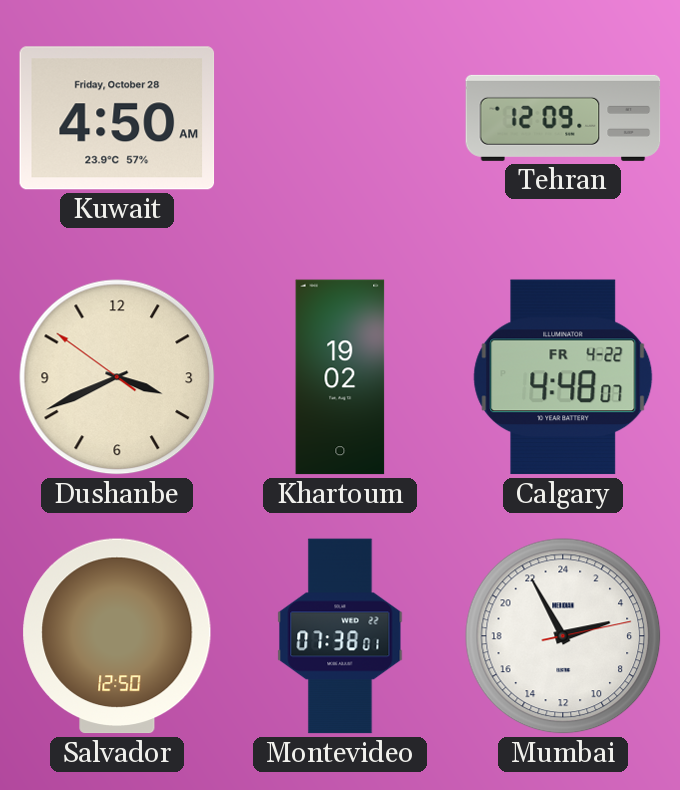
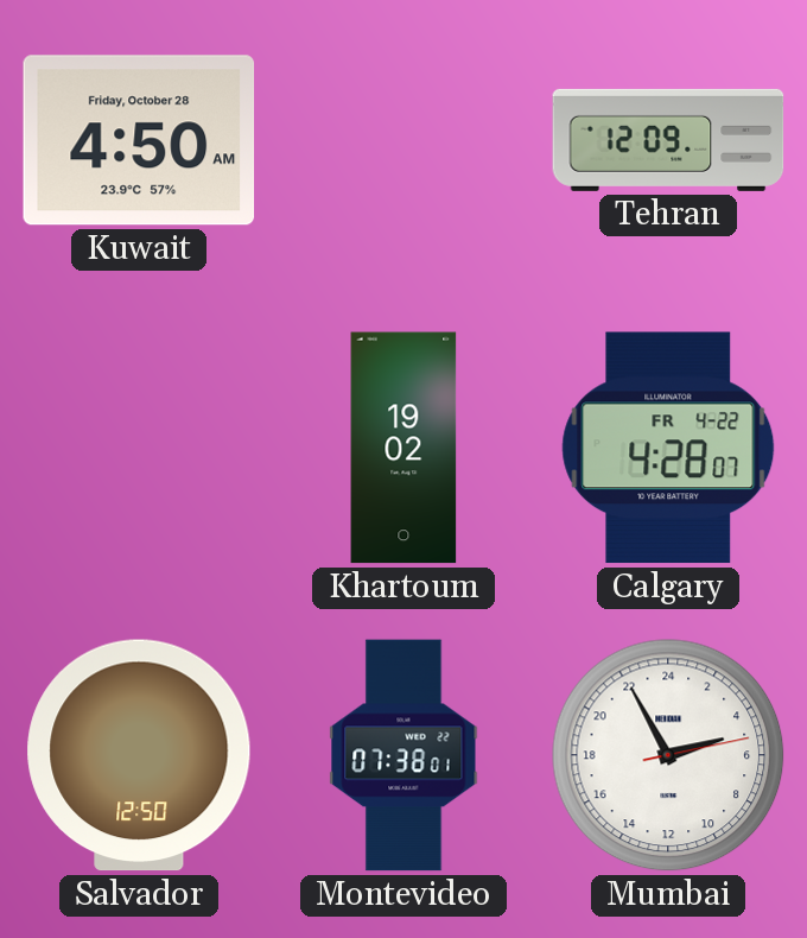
Dushanbe: 3:40 -> none
Calgary: 4:48 -> 4:28
